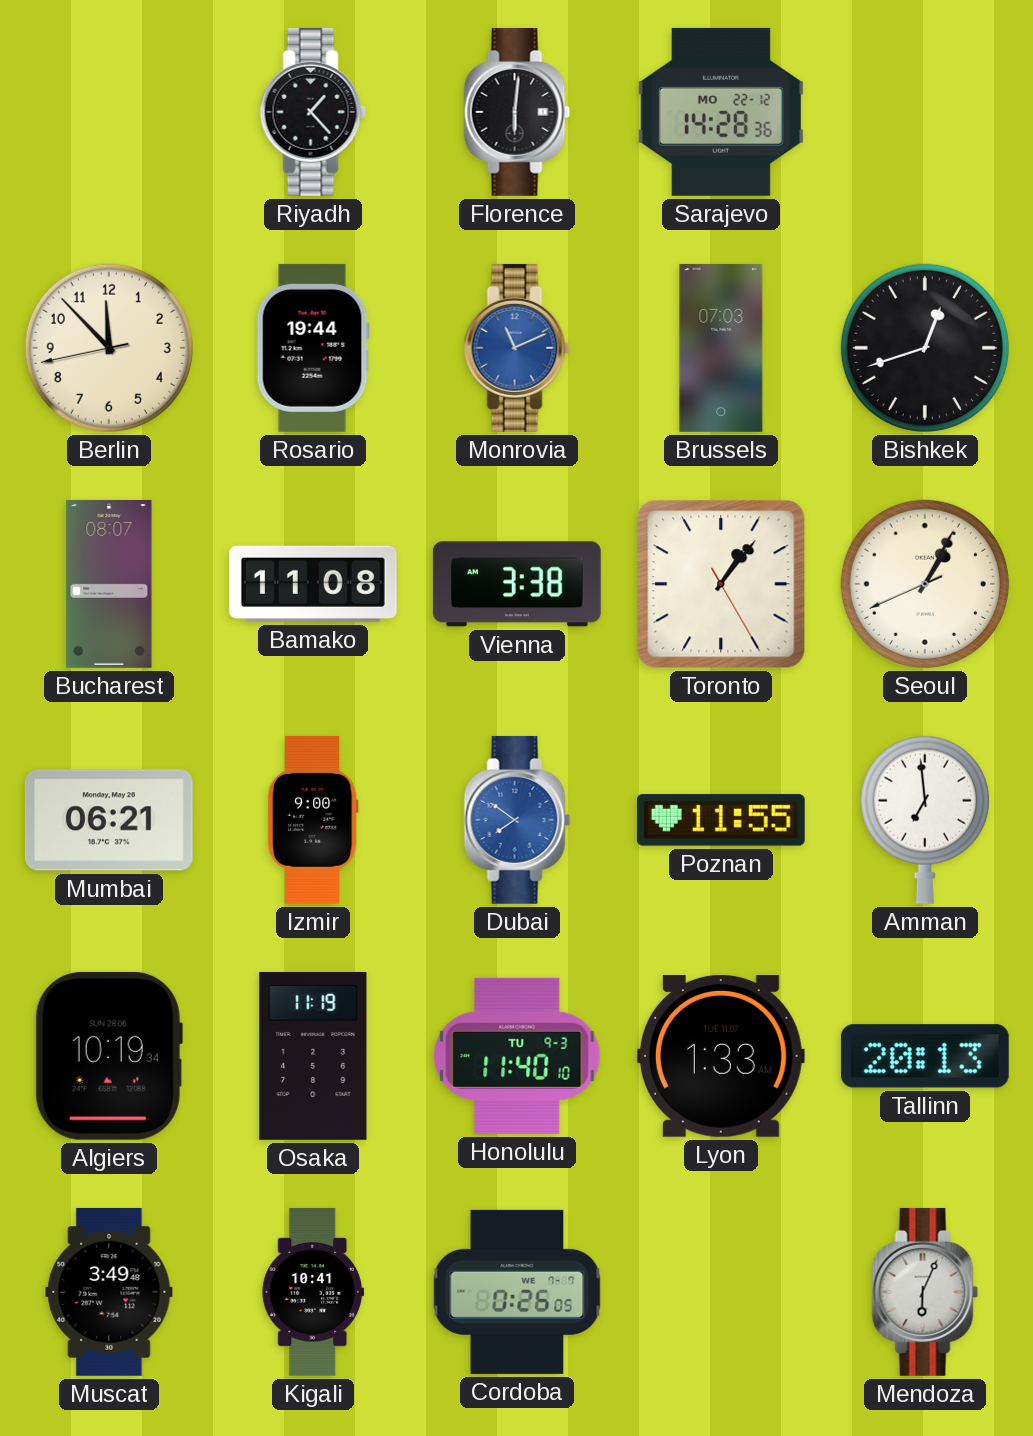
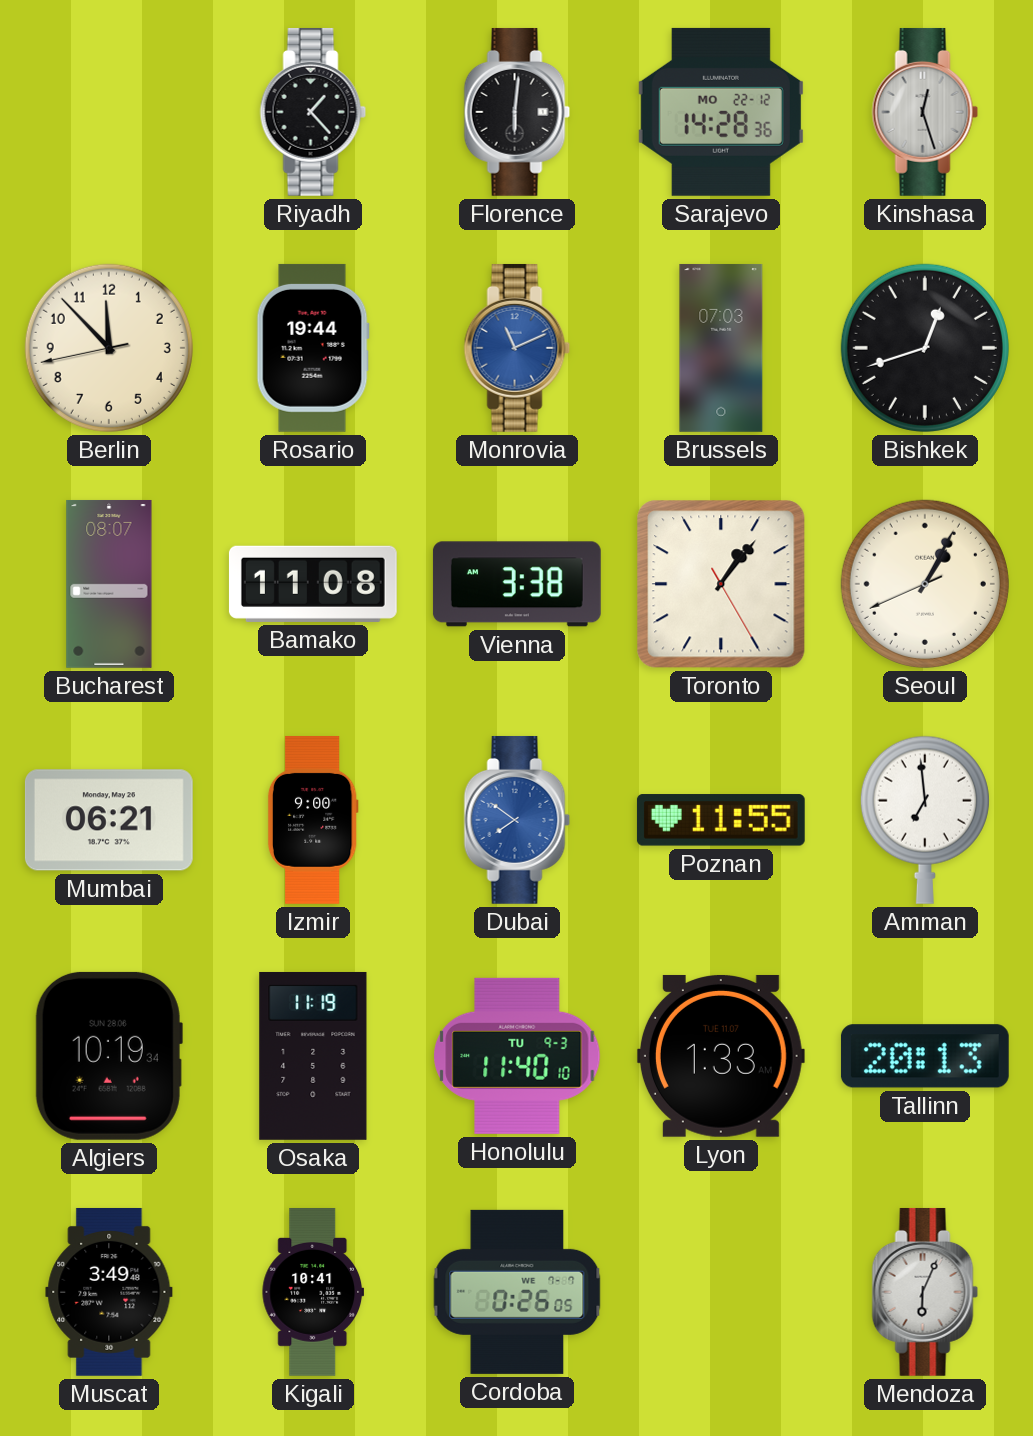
Kinshasa: none -> 12:27
